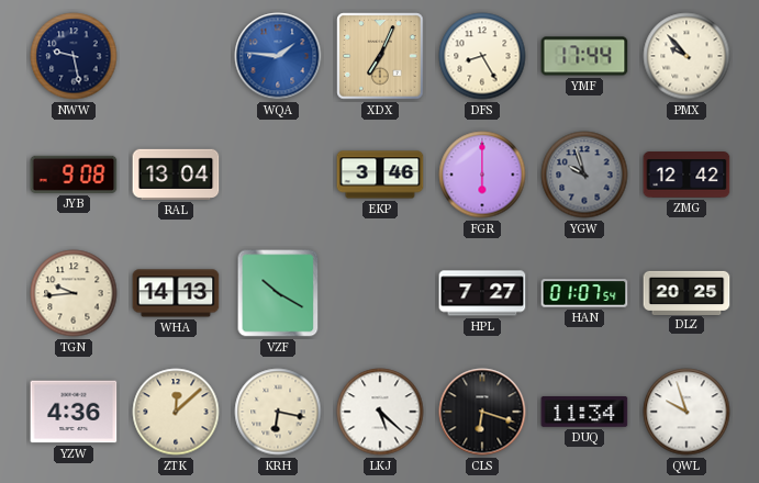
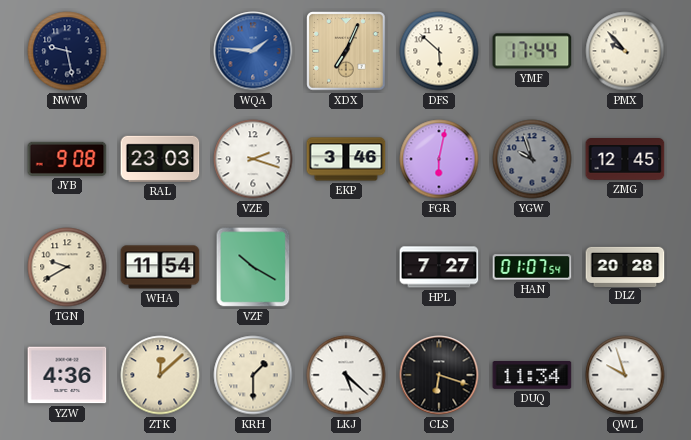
DFS: 8:25 -> 5:52
RAL: 13:04 -> 23:03
VZE: none -> 2:18
FGR: 6:00 -> 6:02
ZMG: 12:42 -> 12:45
TGN: 9:44 -> 9:40
WHA: 14:13 -> 11:54
DLZ: 20:25 -> 20:28
KRH: 6:17 -> 1:30
